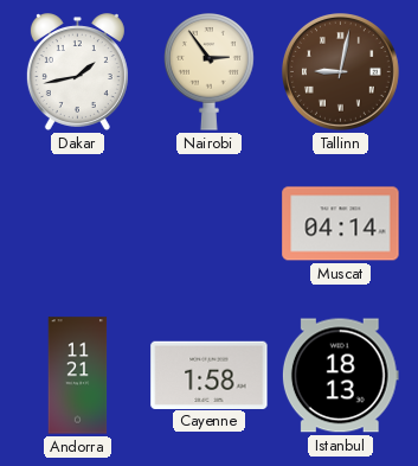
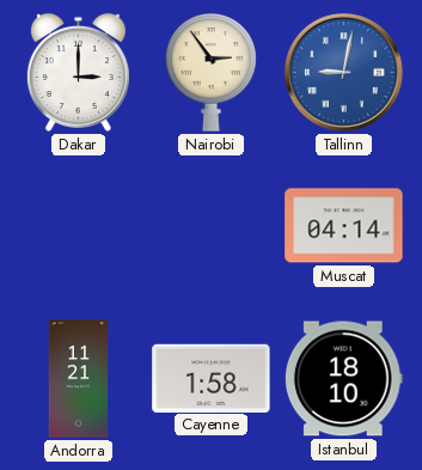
Dakar: 1:43 -> 3:00
Tallinn dial: brown -> blue
Istanbul: 18:13 -> 18:10
